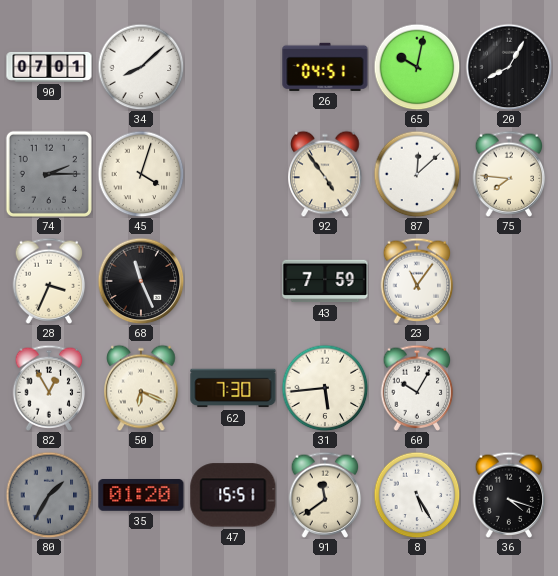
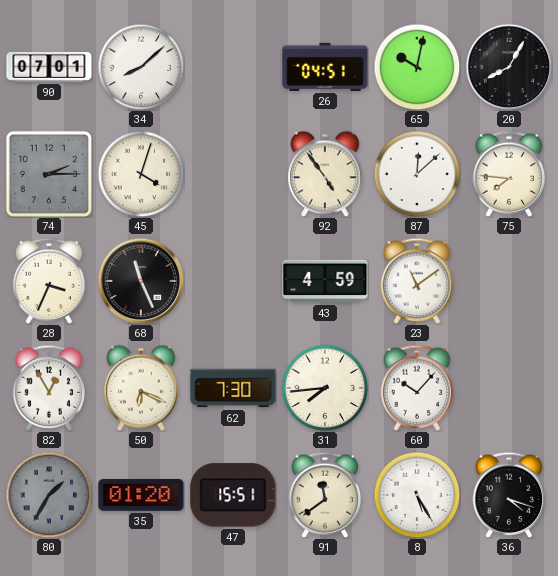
43: 7:59 -> 4:59
23: 11:06 -> 11:09
31: 5:44 -> 7:44
60: 10:05 -> 10:07
